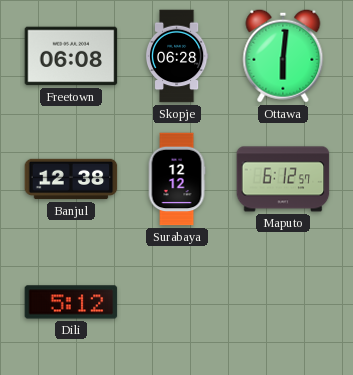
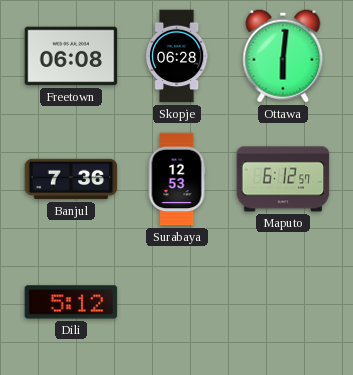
Banjul: 12:38 -> 7:36
Surabaya: 12:12 -> 12:53
